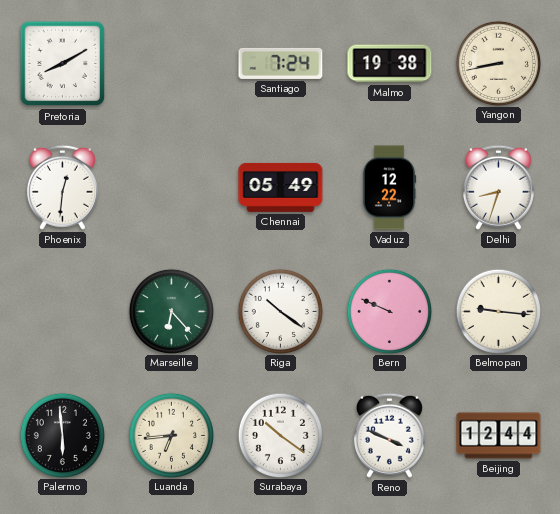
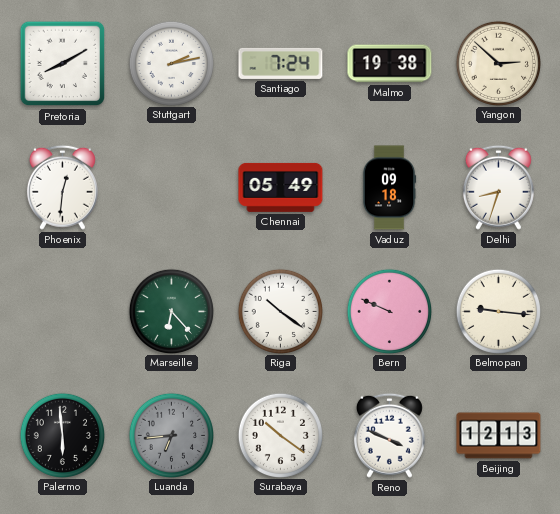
Stuttgart: none -> 2:13
Yangon: 8:43 -> 2:52
Vaduz: 12:22 -> 09:18
Luanda dial: cream -> grey
Beijing: 12:44 -> 12:13
